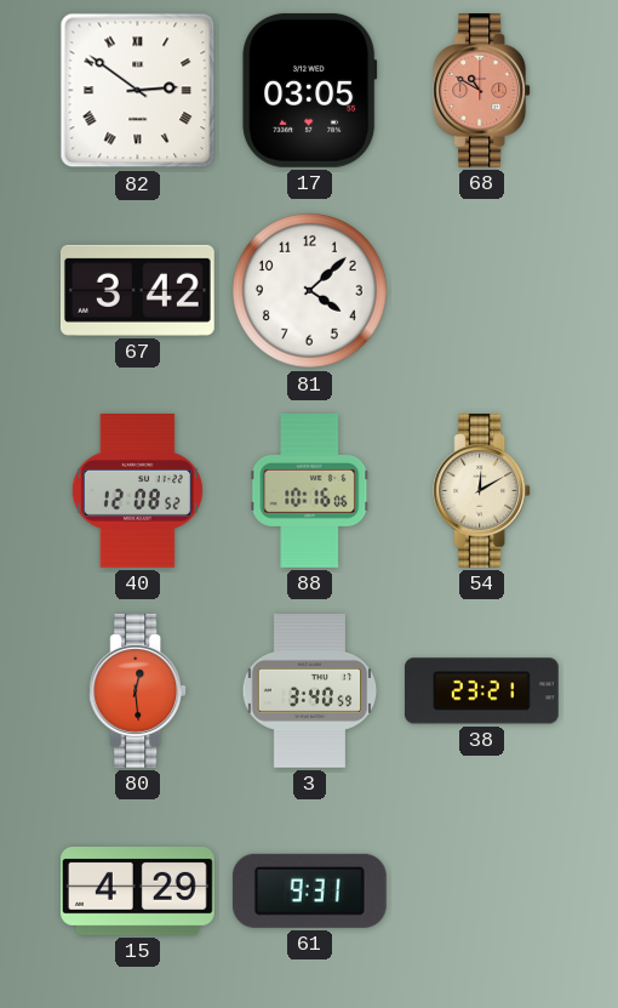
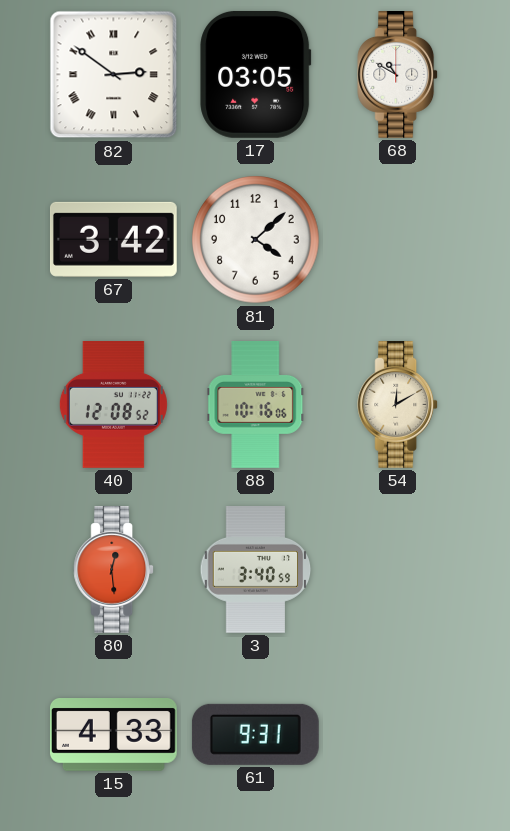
68 dial: salmon -> white
38: 23:21 -> none
15: 4:29 -> 4:33
